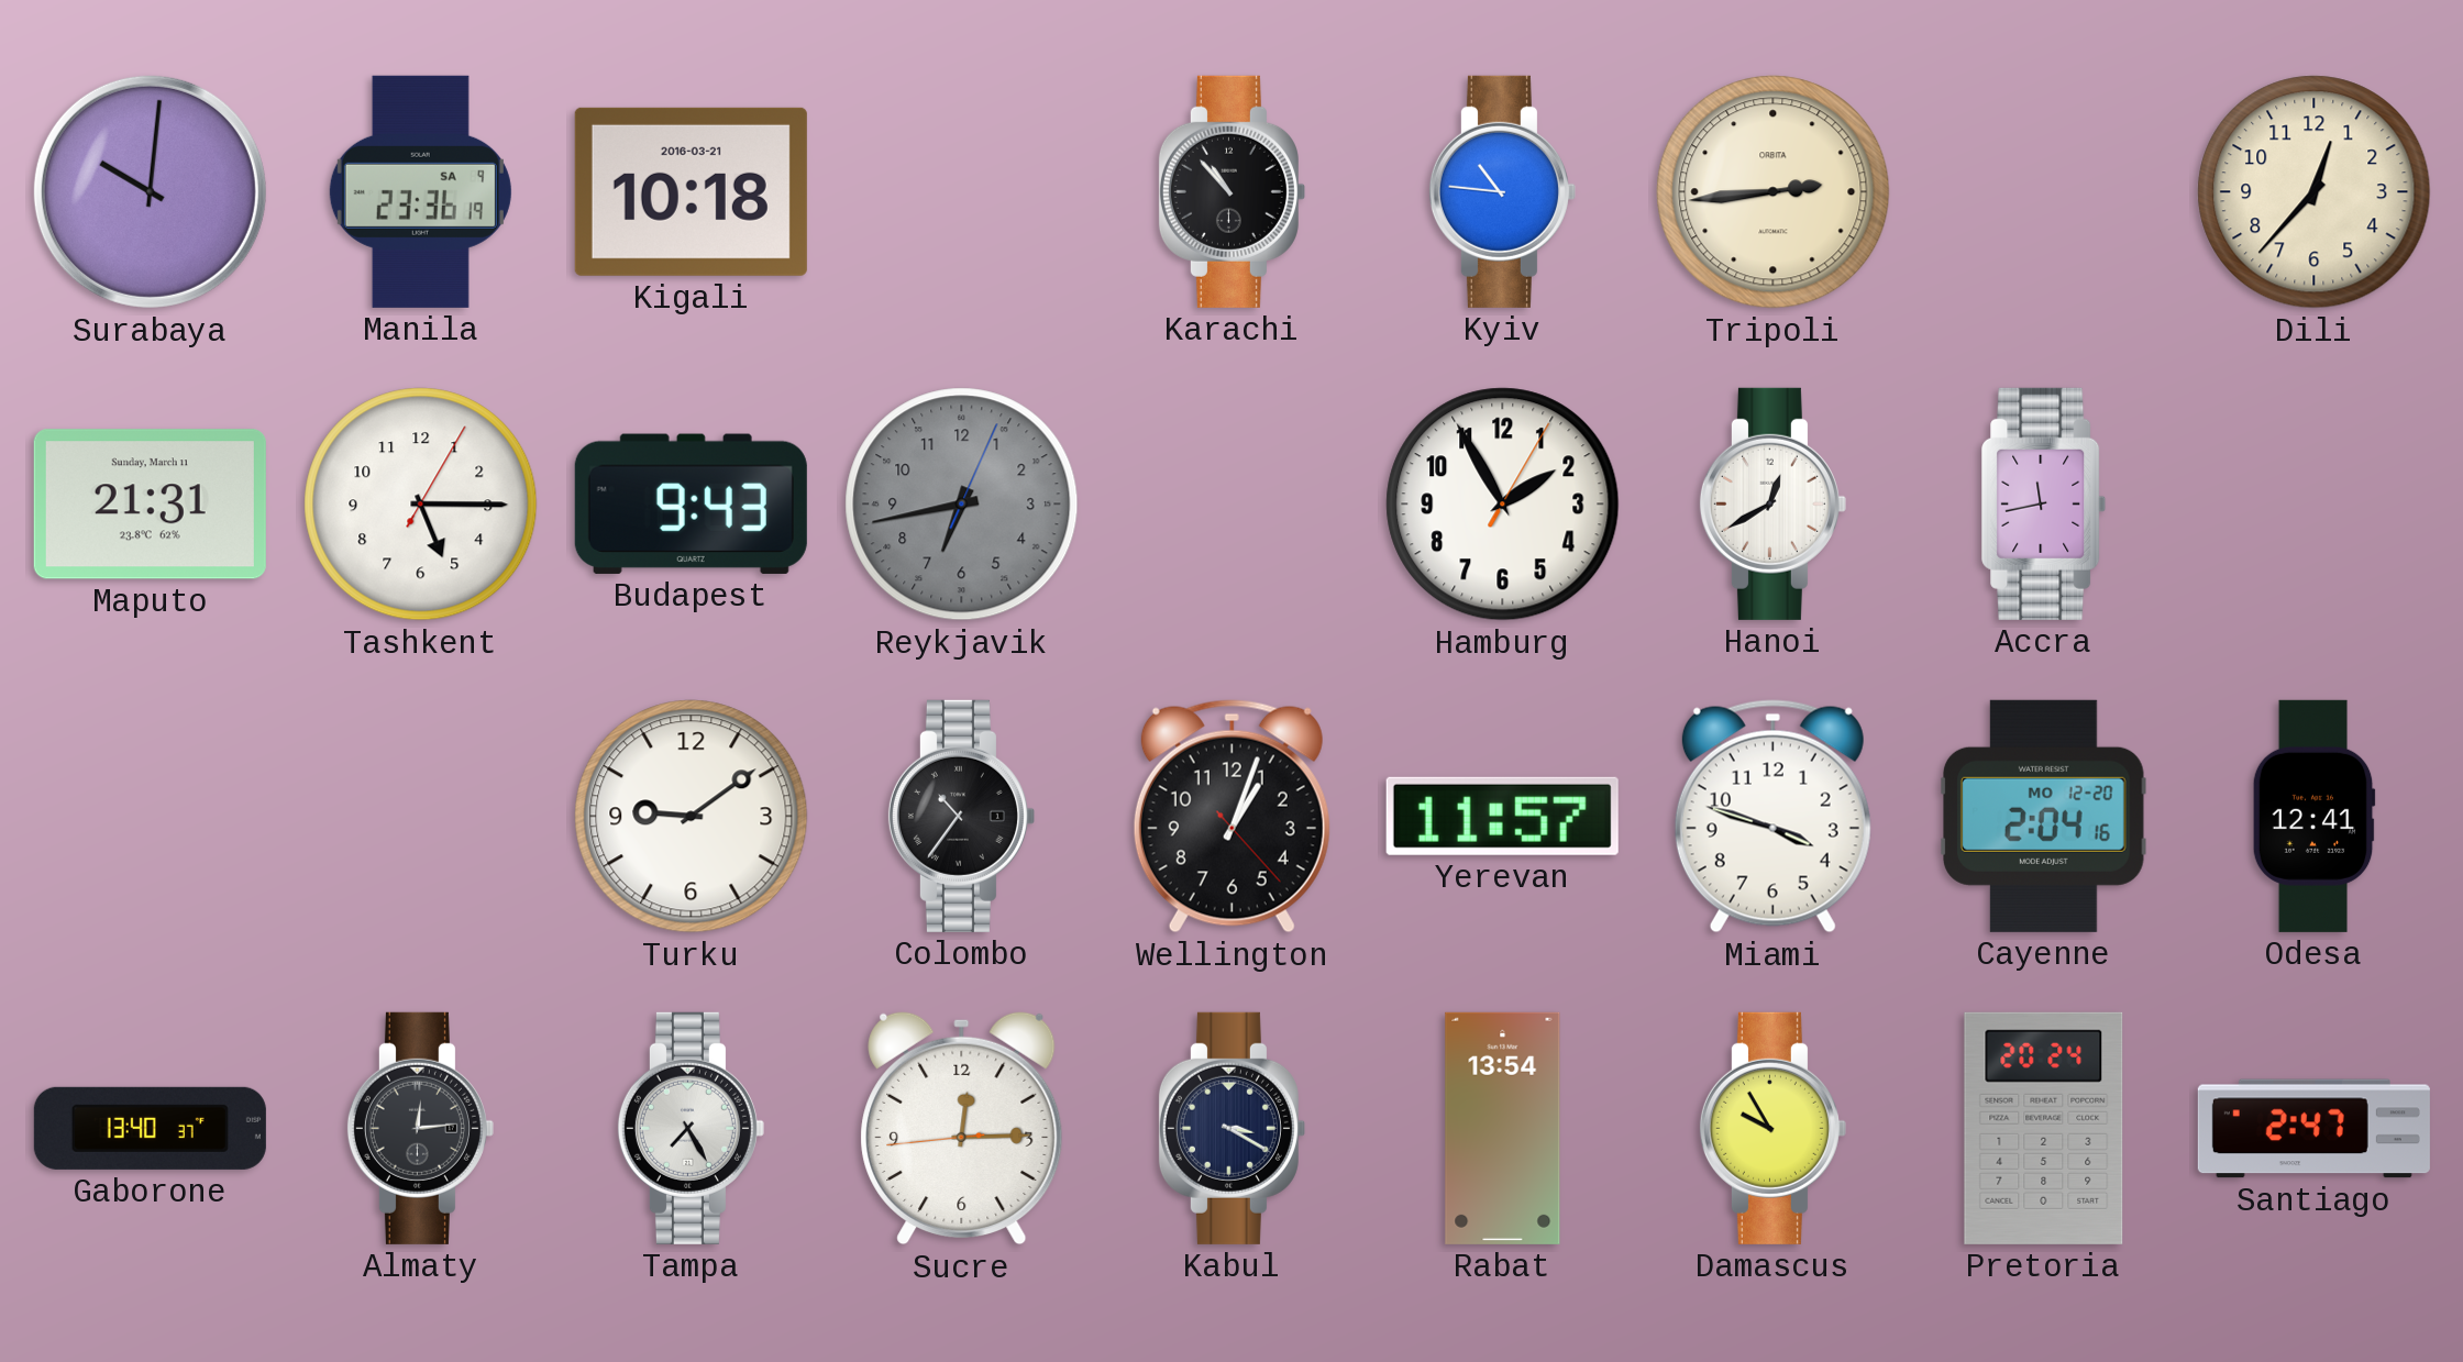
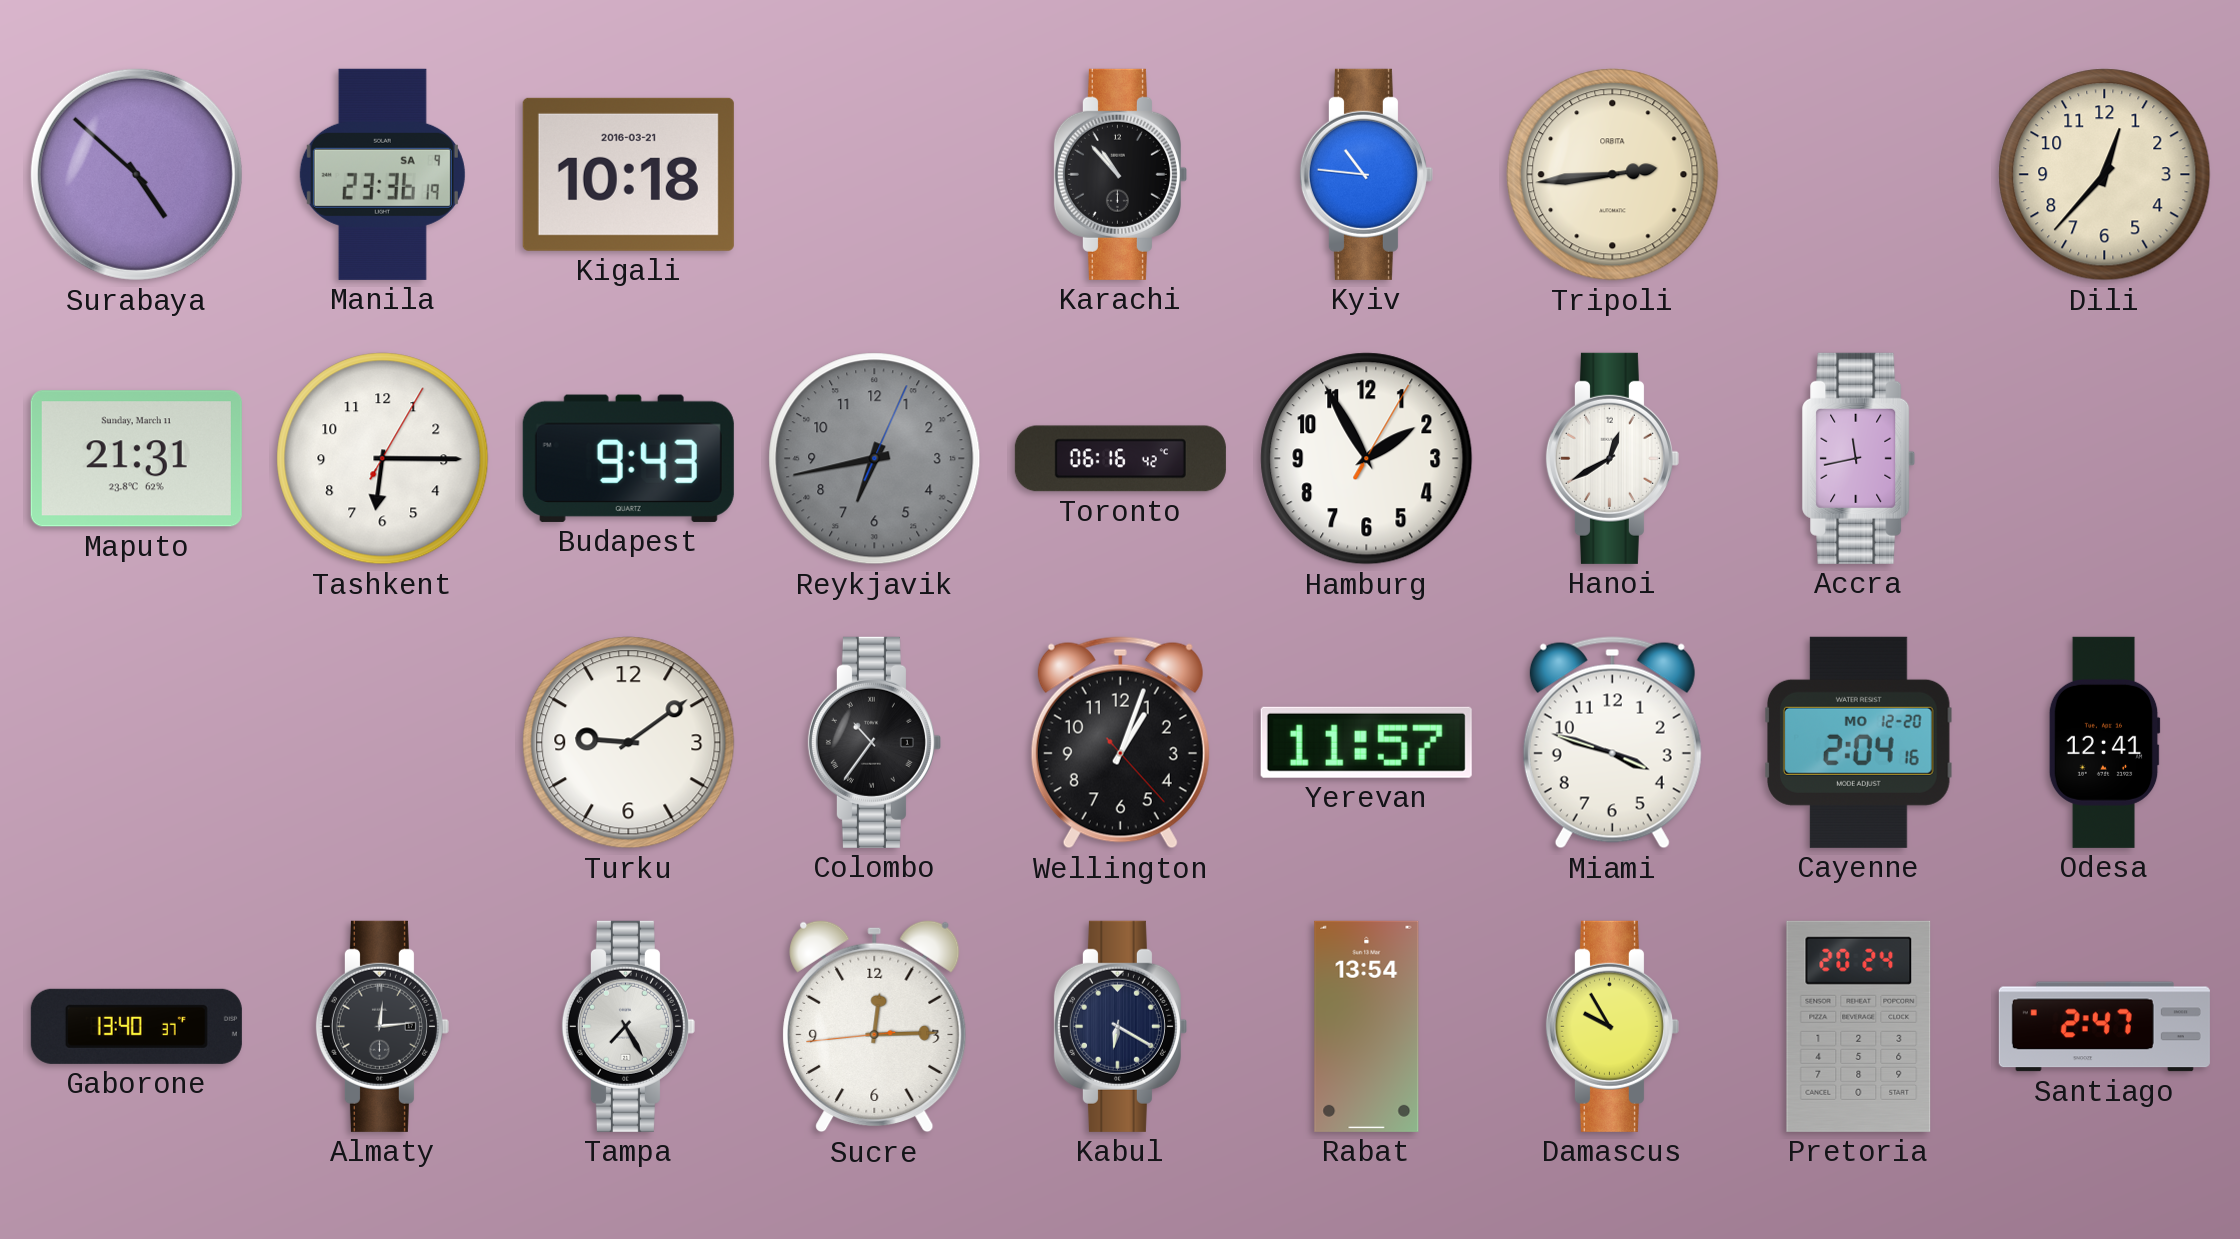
Surabaya: 10:01 -> 4:52
Tashkent: 5:15 -> 6:15
Toronto: none -> 06:16
Kabul: 3:20 -> 6:20
